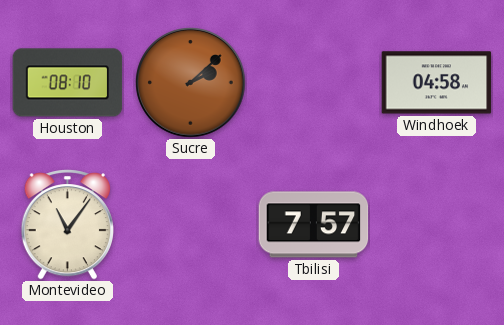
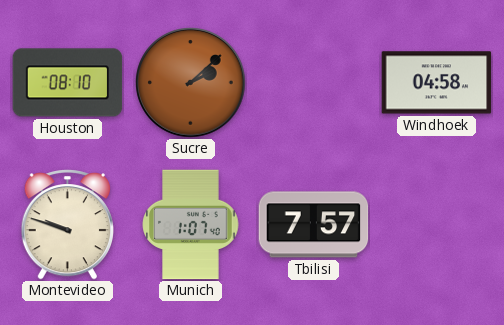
Montevideo: 11:06 -> 9:48
Munich: none -> 1:07
